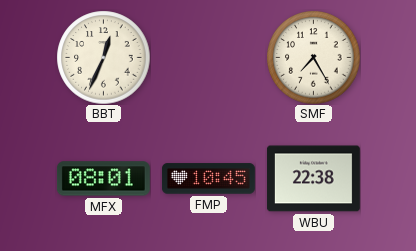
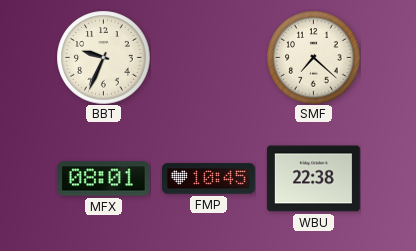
BBT: 12:34 -> 9:34
SMF: 7:25 -> 7:22
